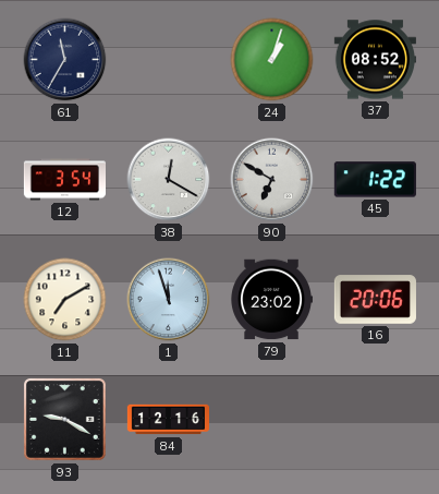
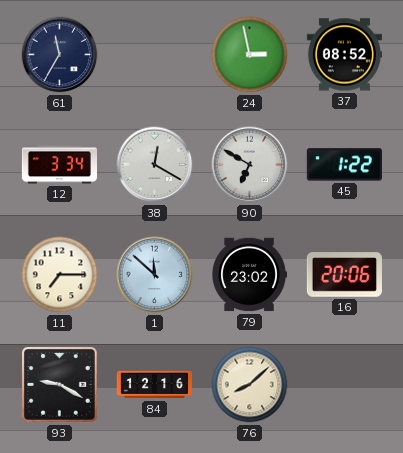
24: 1:03 -> 2:58
12: 3:54 -> 3:34
11: 7:10 -> 7:15
1: 11:57 -> 11:52
76: none -> 8:08
